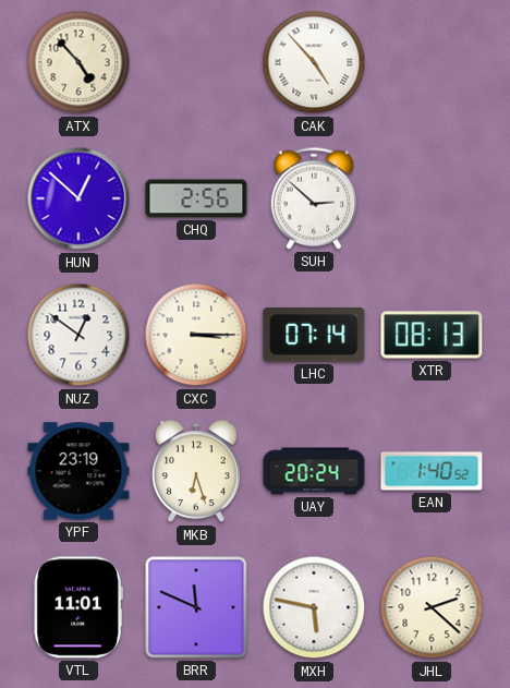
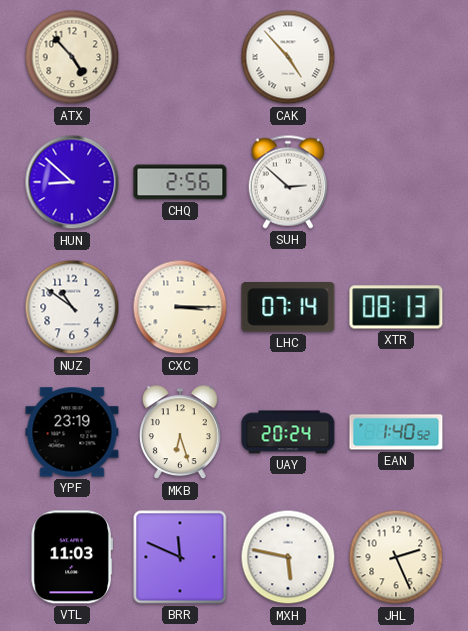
HUN: 12:52 -> 8:52
NUZ: 12:51 -> 10:51
VTL: 11:01 -> 11:03
JHL: 2:22 -> 2:26
